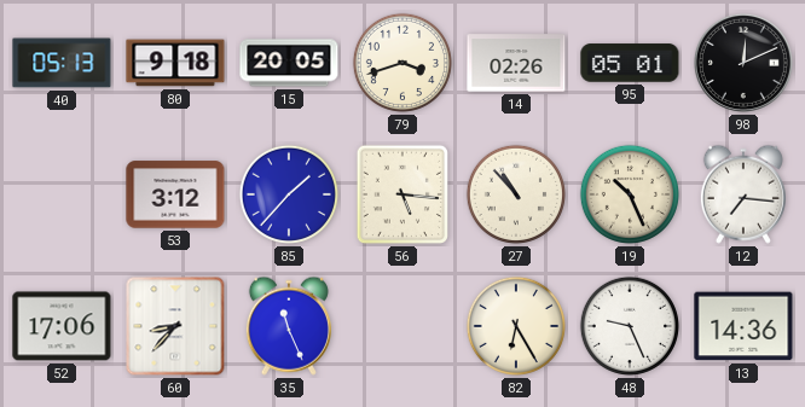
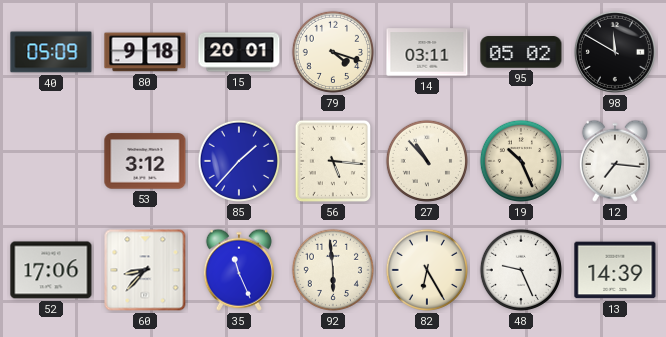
40: 05:13 -> 05:09
15: 20:05 -> 20:01
79: 3:42 -> 4:18
14: 02:26 -> 03:11
95: 05:01 -> 05:02
98: 12:11 -> 11:50
92: none -> 5:59
13: 14:36 -> 14:39
